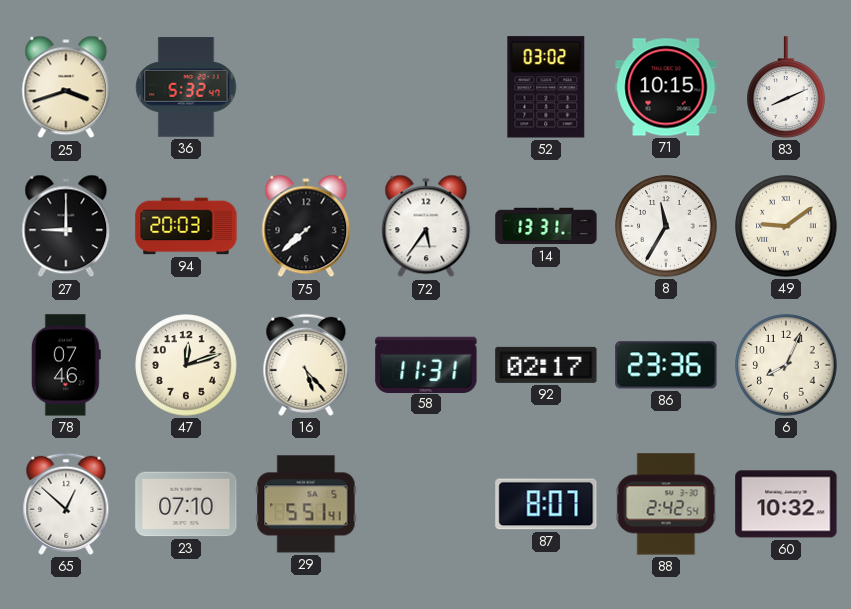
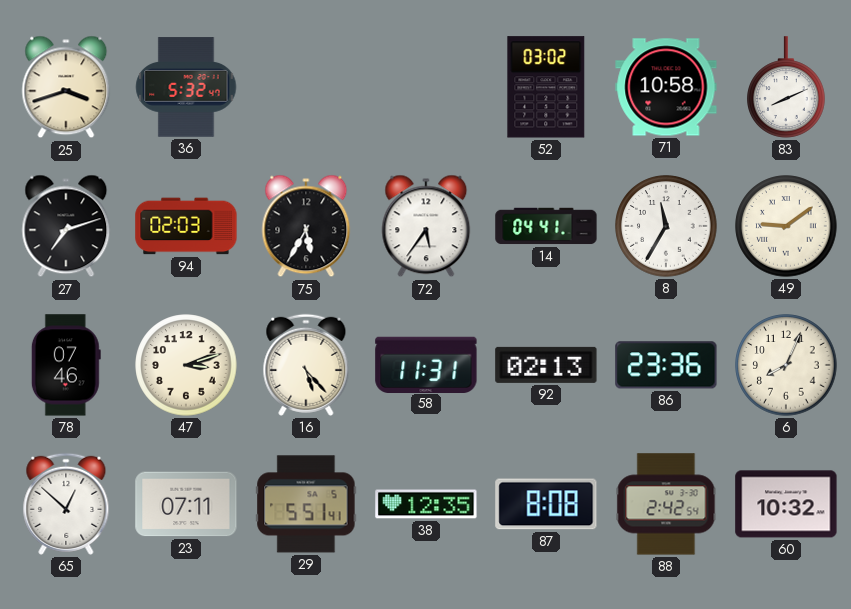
71: 10:15 -> 10:58
27: 9:00 -> 7:12
94: 20:03 -> 02:03
75: 7:38 -> 5:35
14: 13:31 -> 04:41
47: 12:12 -> 3:12
92: 02:17 -> 02:13
23: 07:10 -> 07:11
38: none -> 12:35
87: 8:07 -> 8:08
